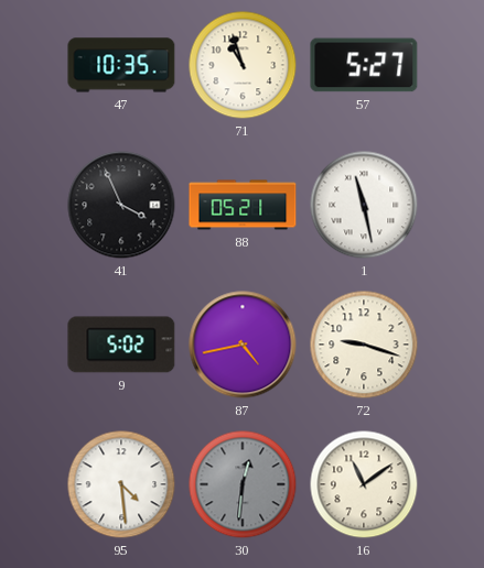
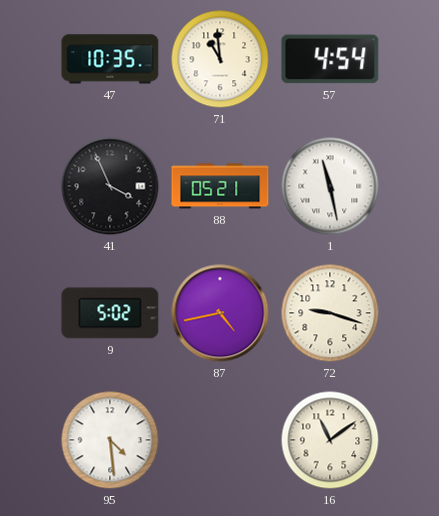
71: 10:57 -> 10:59
57: 5:27 -> 4:54
30: 12:31 -> none
